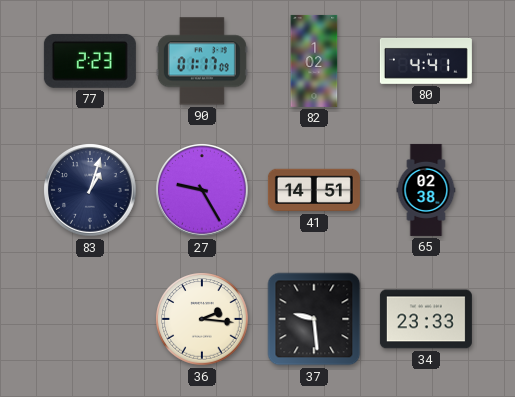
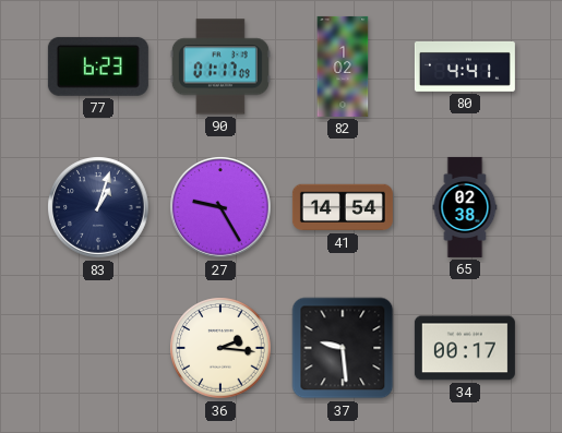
77: 2:23 -> 6:23
41: 14:51 -> 14:54
34: 23:33 -> 00:17
